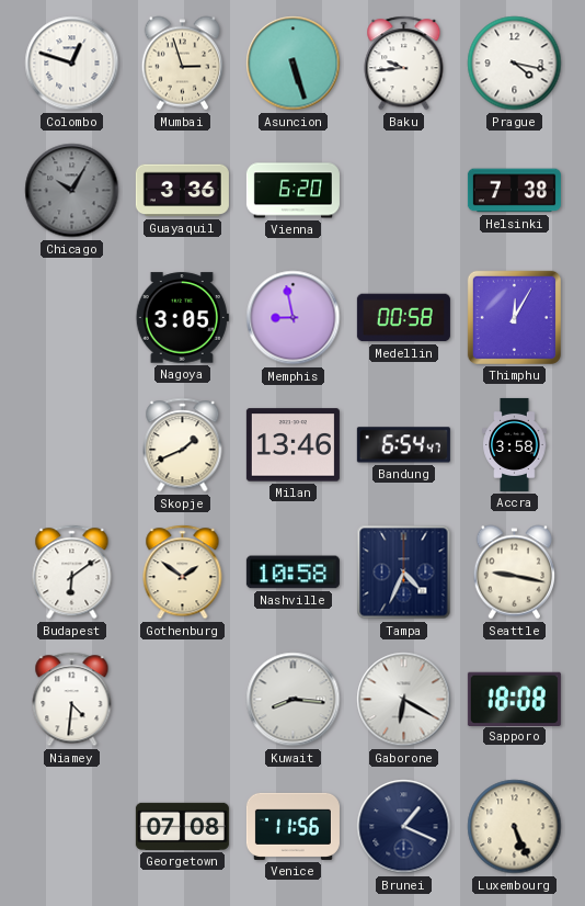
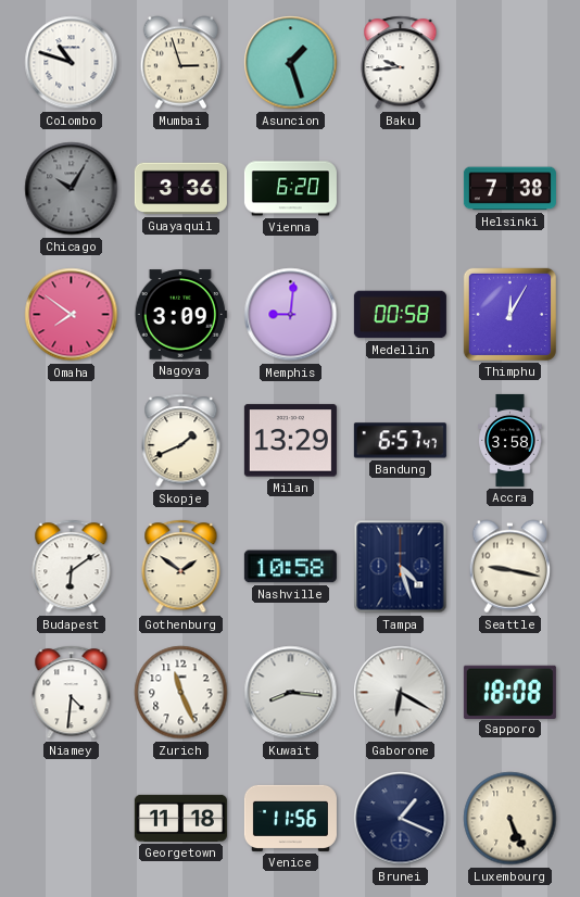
Colombo: 12:48 -> 10:48
Asuncion: 5:27 -> 1:27
Prague: 4:17 -> none
Omaha: none -> 7:51
Nagoya: 3:05 -> 3:09
Memphis: 8:58 -> 9:01
Milan: 13:46 -> 13:29
Bandung: 6:54 -> 6:57
Tampa: 4:34 -> 4:27
Zurich: none -> 11:26
Georgetown: 07:08 -> 11:18
